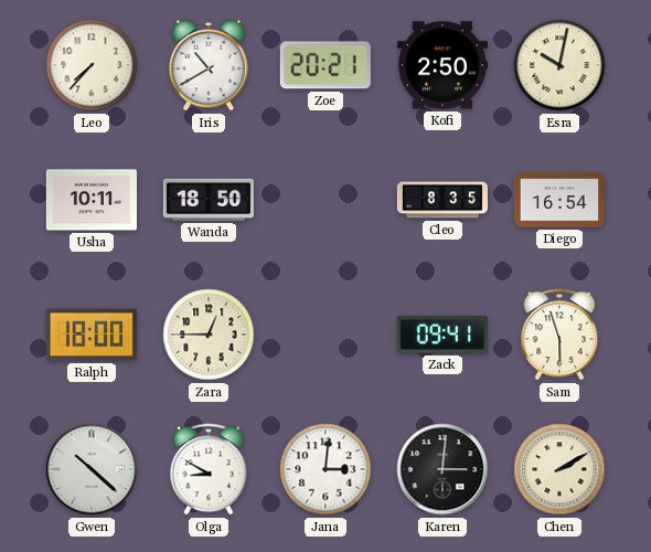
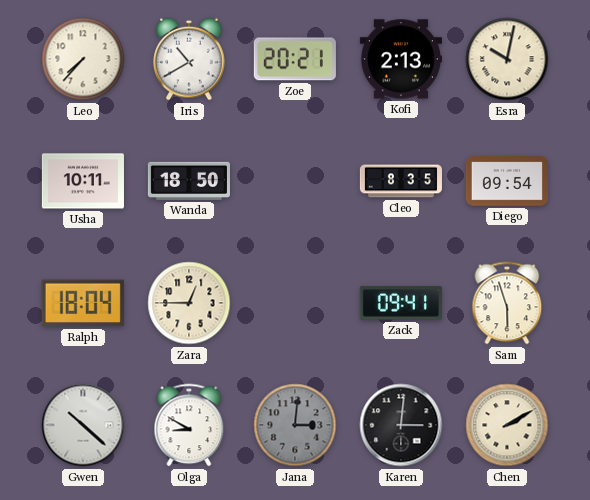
Kofi: 2:50 -> 2:13
Diego: 16:54 -> 09:54
Ralph: 18:00 -> 18:04
Jana dial: white -> grey
